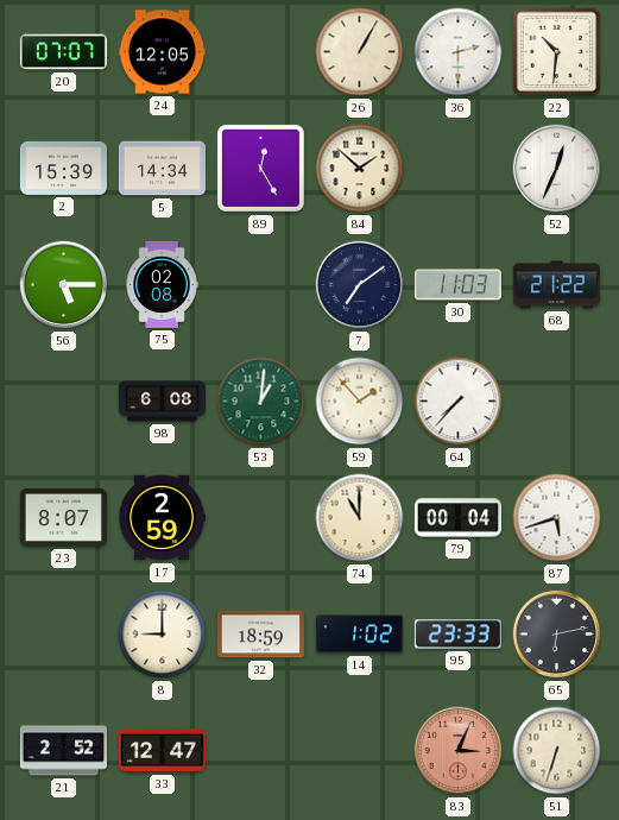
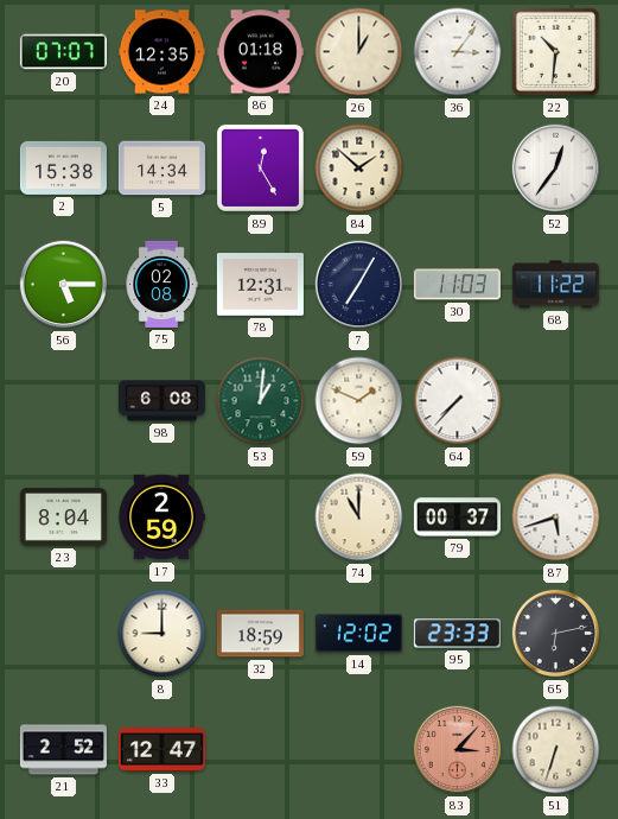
24: 12:05 -> 12:35
86: none -> 01:18
26: 1:05 -> 1:00
36: 2:30 -> 3:06
2: 15:39 -> 15:38
52: 12:34 -> 12:36
78: none -> 12:31
7: 7:09 -> 7:05
68: 21:22 -> 11:22
59: 1:53 -> 1:49
23: 8:07 -> 8:04
79: 00:04 -> 00:37
14: 1:02 -> 12:02
83: 3:04 -> 3:07
